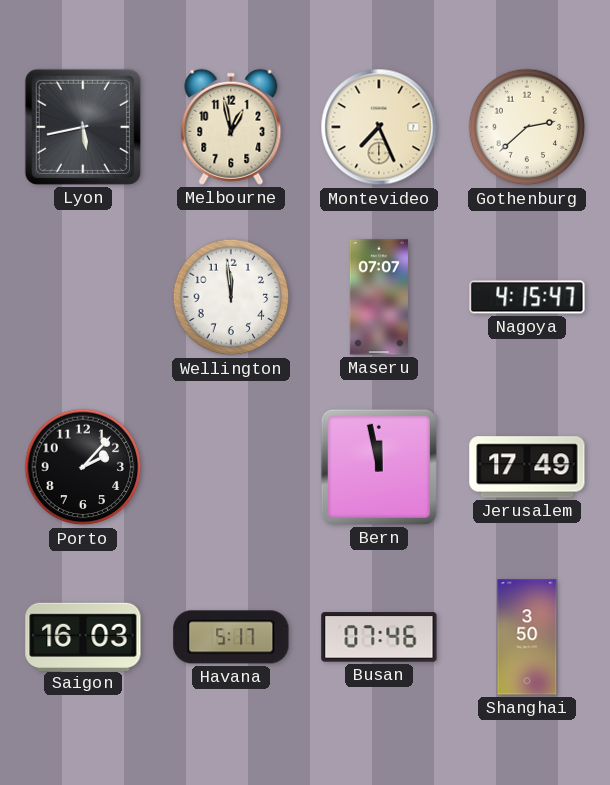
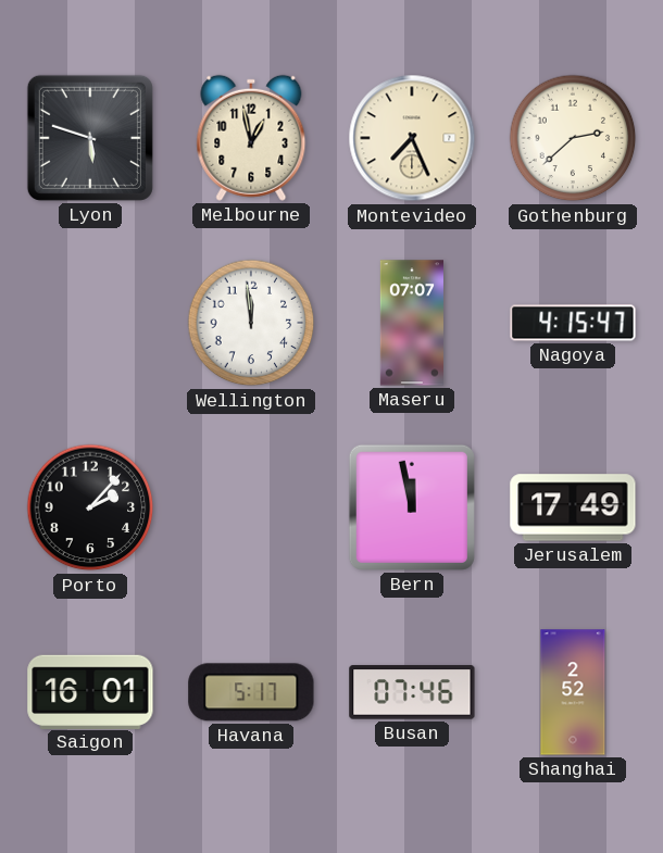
Lyon: 5:43 -> 5:48
Saigon: 16:03 -> 16:01
Shanghai: 3:50 -> 2:52
